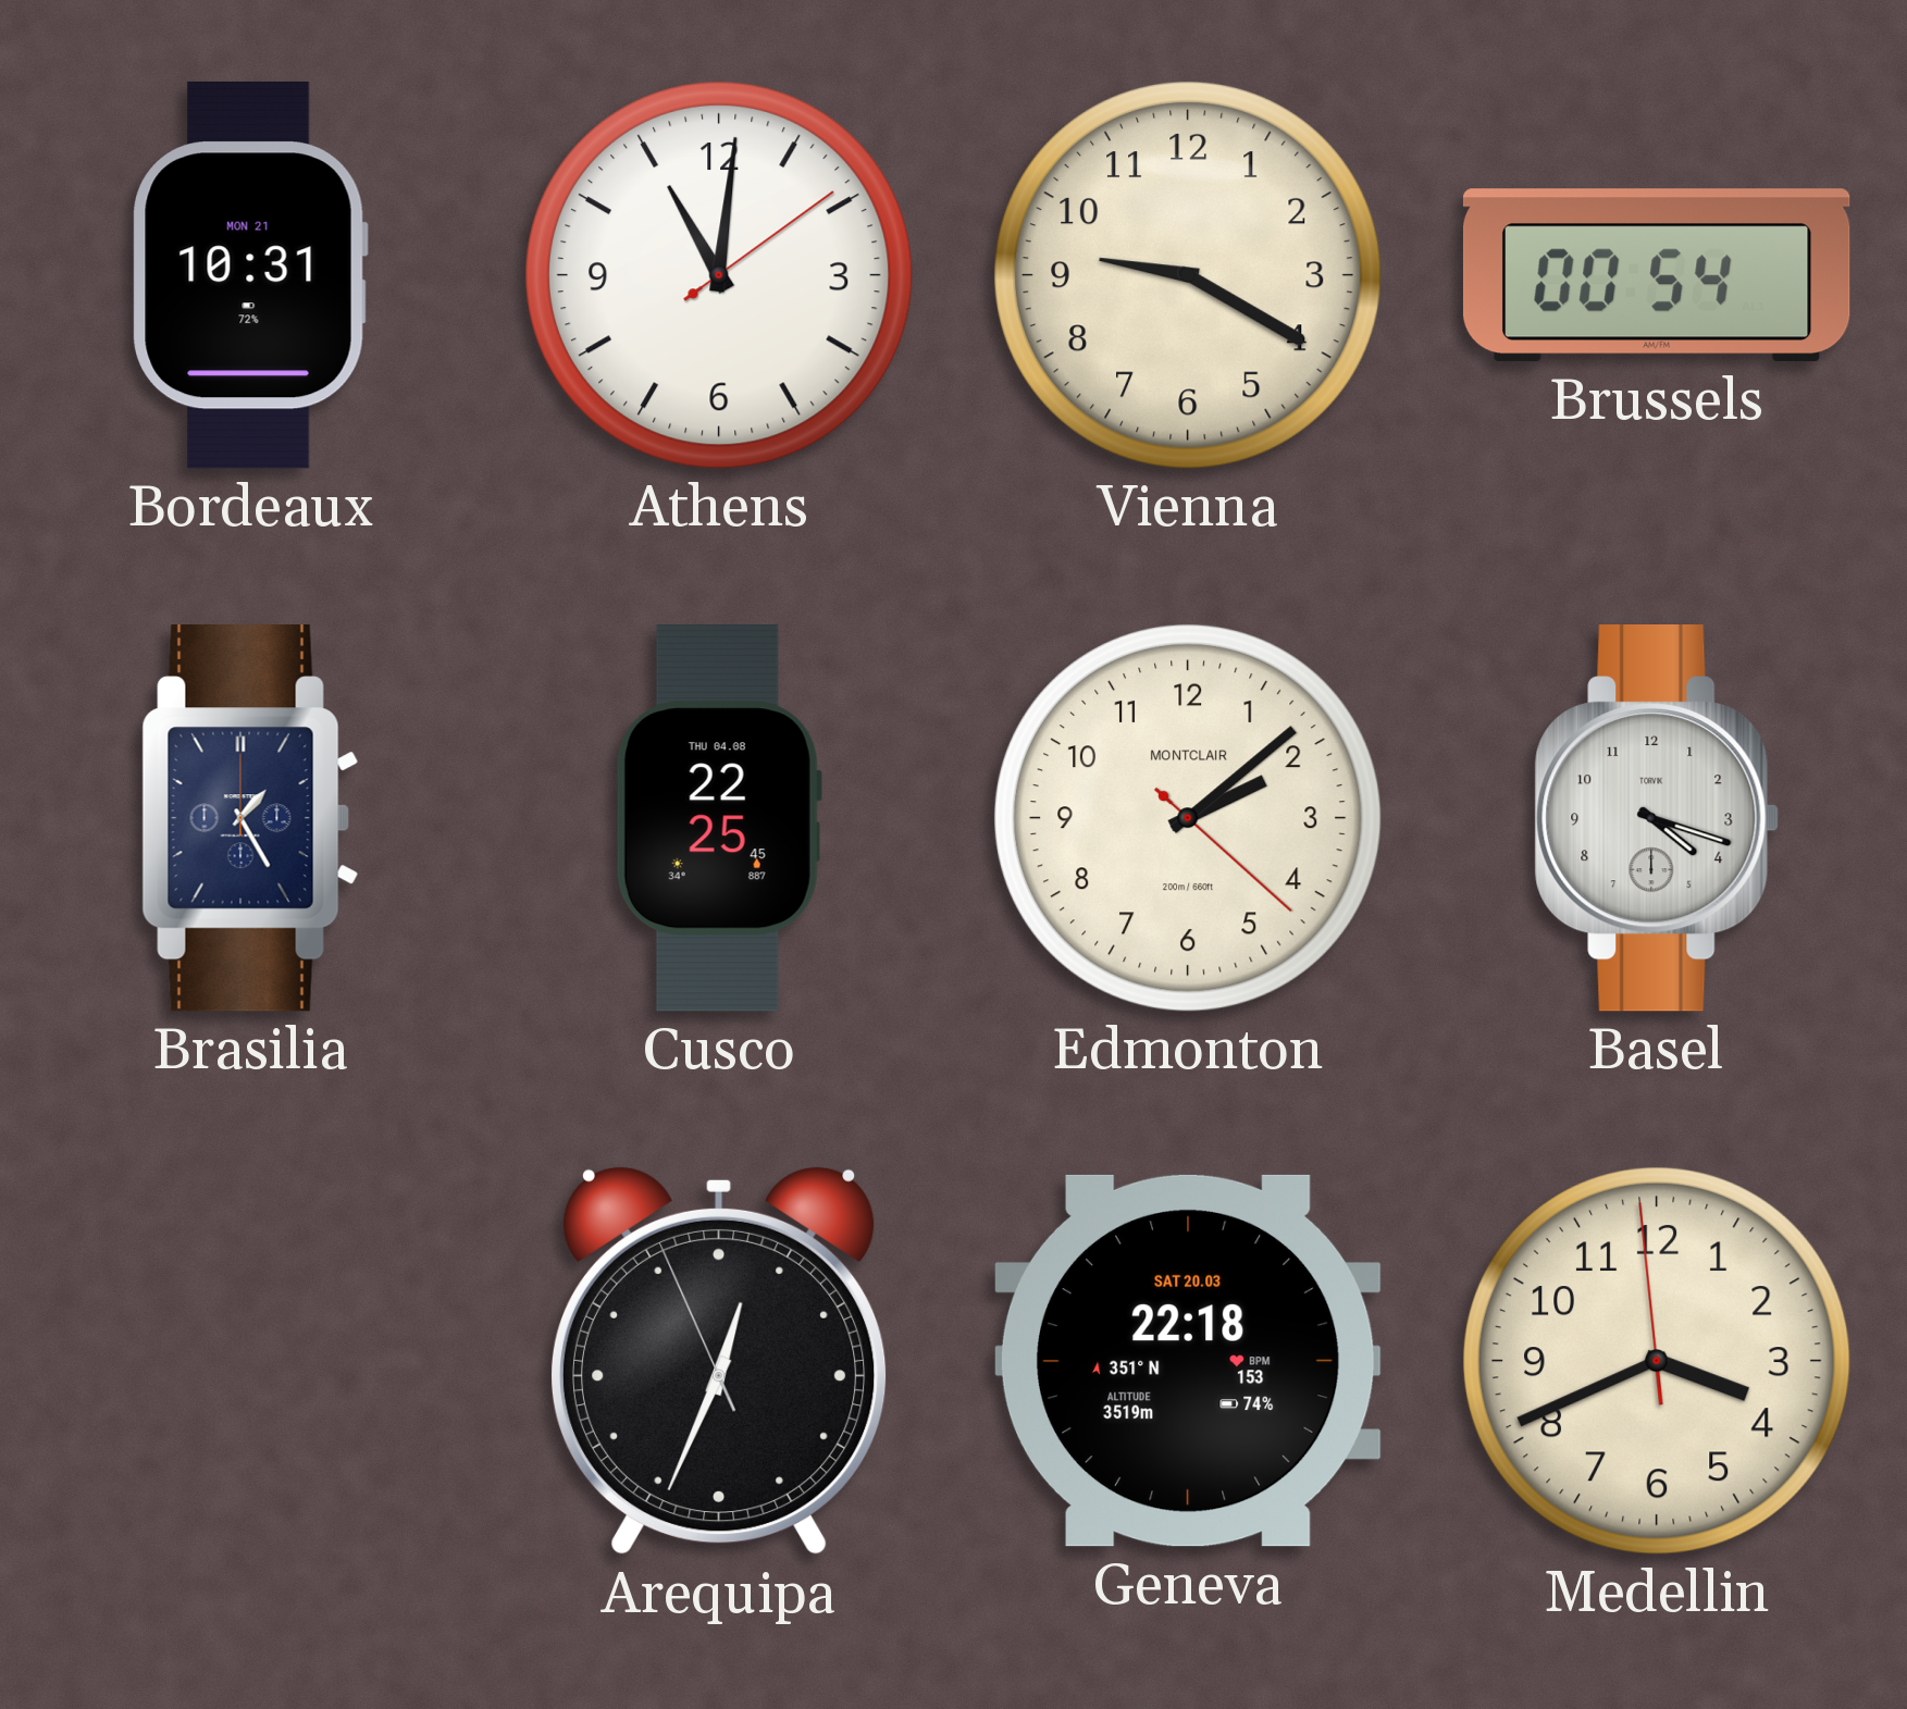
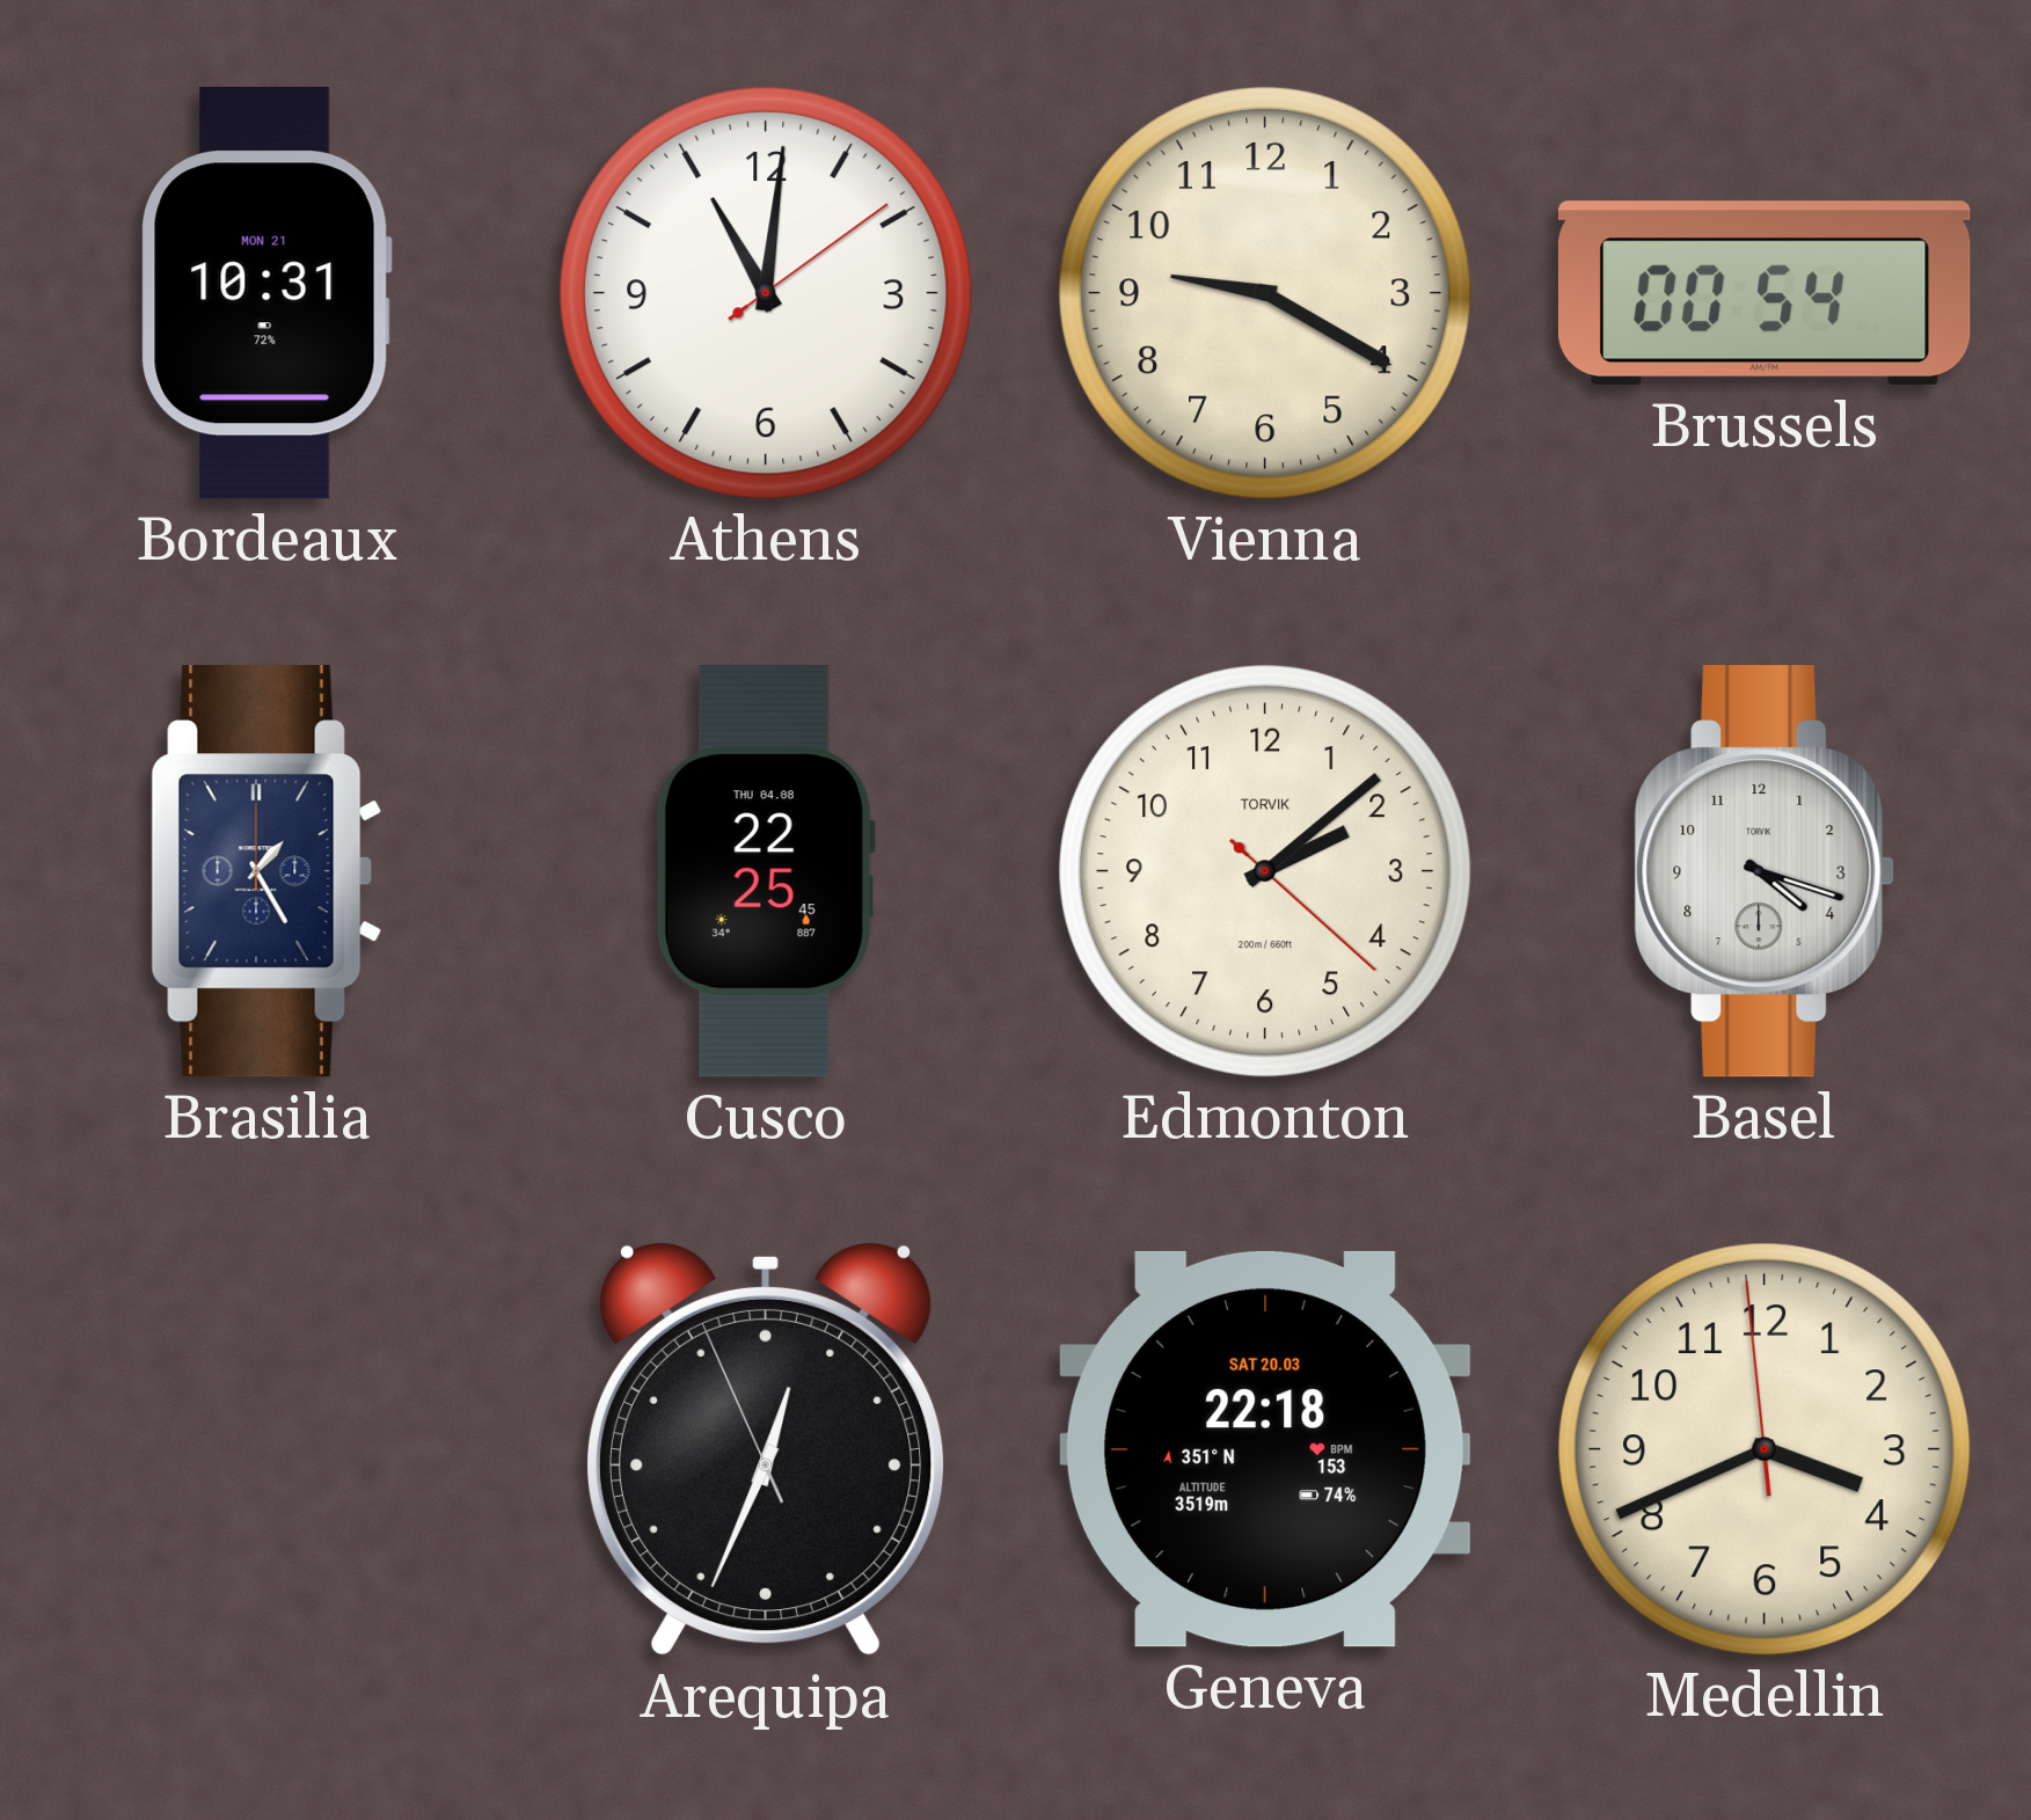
Edmonton brand: MONTCLAIR -> TORVIK
